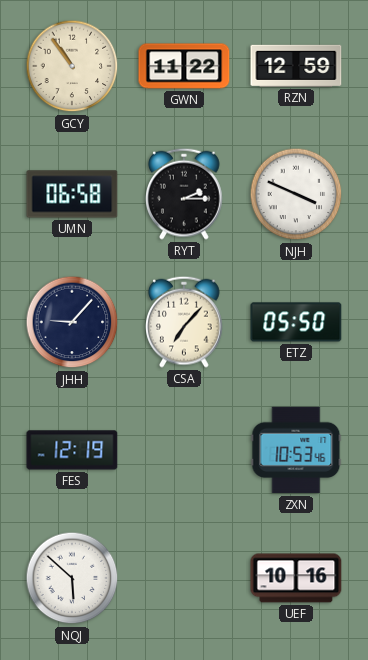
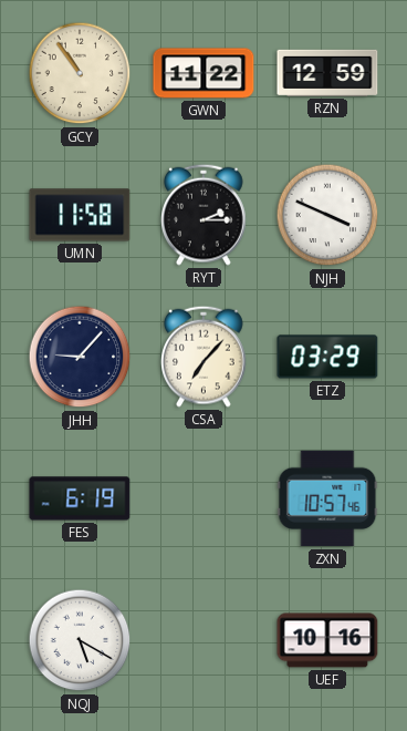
UMN: 06:58 -> 11:58
ETZ: 05:50 -> 03:29
FES: 12:19 -> 6:19
ZXN: 10:53 -> 10:57
NQJ: 5:52 -> 5:20
